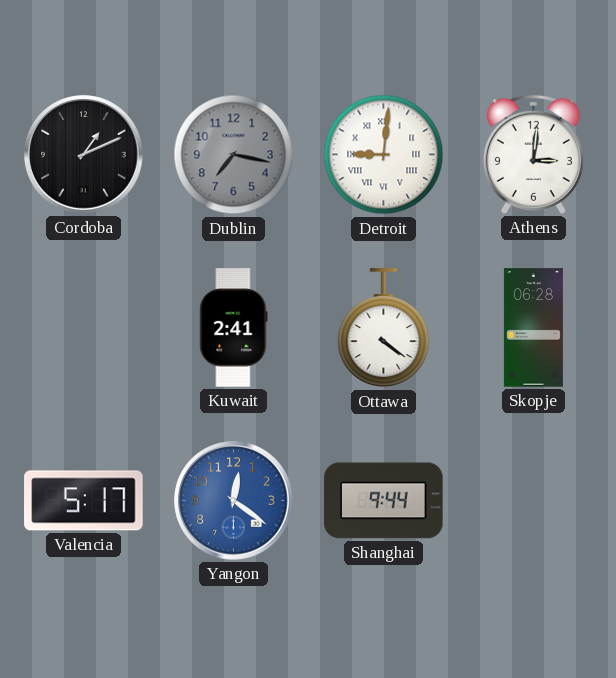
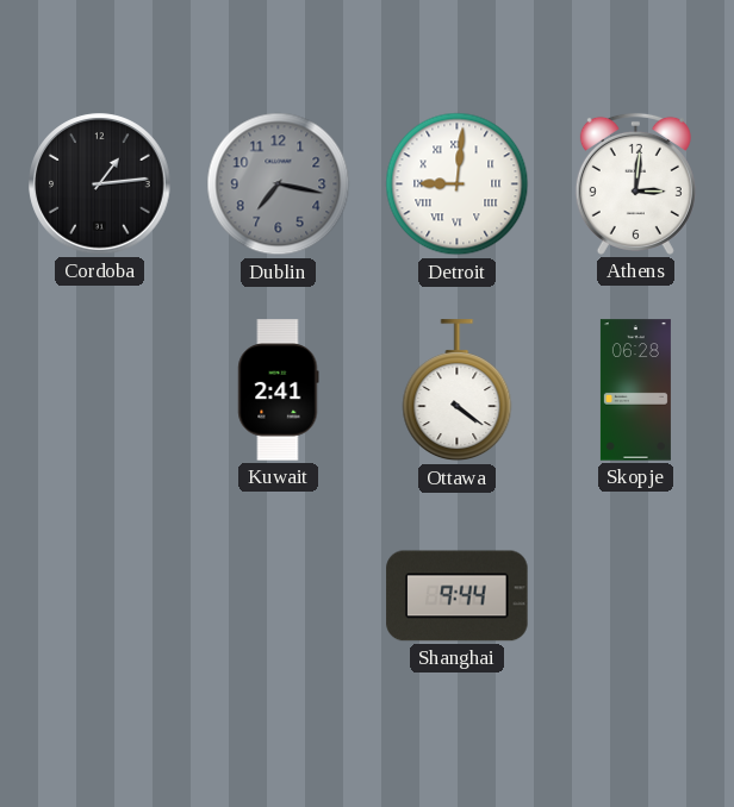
Cordoba: 1:11 -> 1:14
Valencia: 5:17 -> none
Yangon: 12:21 -> none
